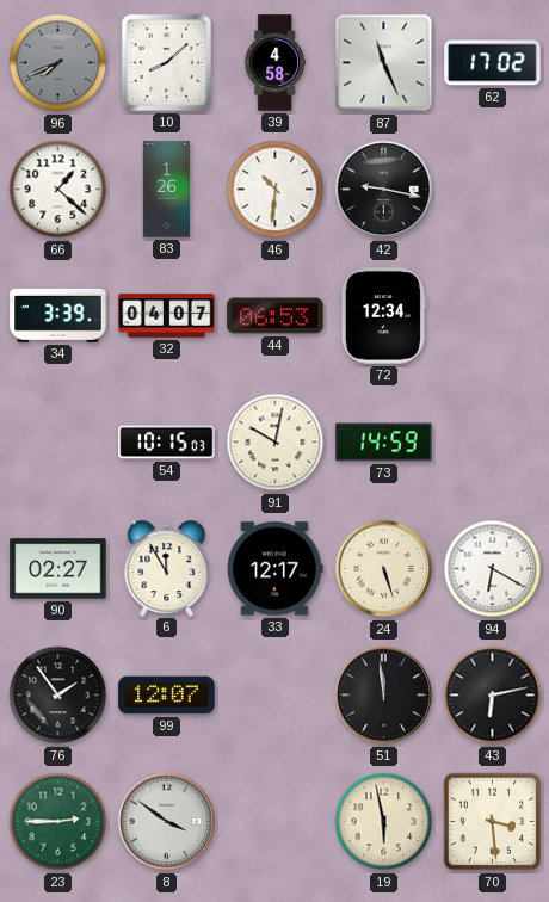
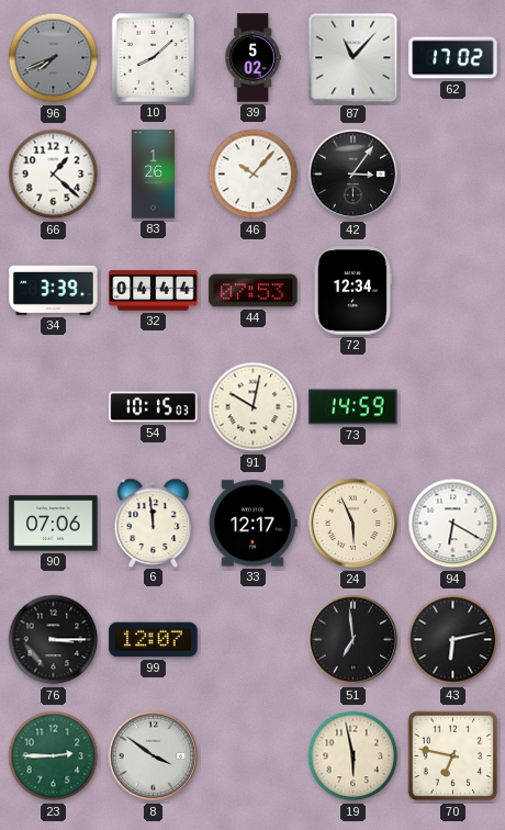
39: 4:58 -> 5:02
87: 11:26 -> 11:07
46: 10:31 -> 10:07
42: 9:17 -> 3:06
32: 04:07 -> 04:44
44: 06:53 -> 07:53
90: 02:27 -> 07:06
6: 11:55 -> 11:59
24: 5:27 -> 5:56
76: 1:54 -> 3:15
51: 11:59 -> 6:59
70: 3:29 -> 6:47
